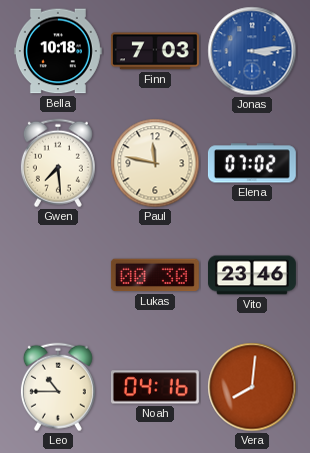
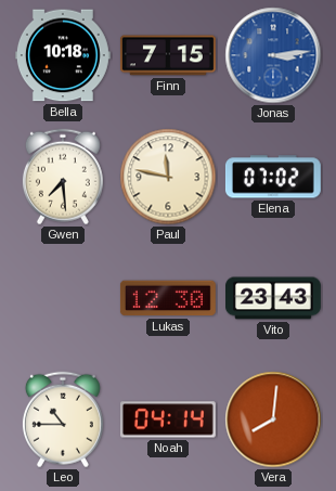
Finn: 7:03 -> 7:15
Lukas: 00:30 -> 12:30
Vito: 23:46 -> 23:43
Noah: 04:16 -> 04:14
